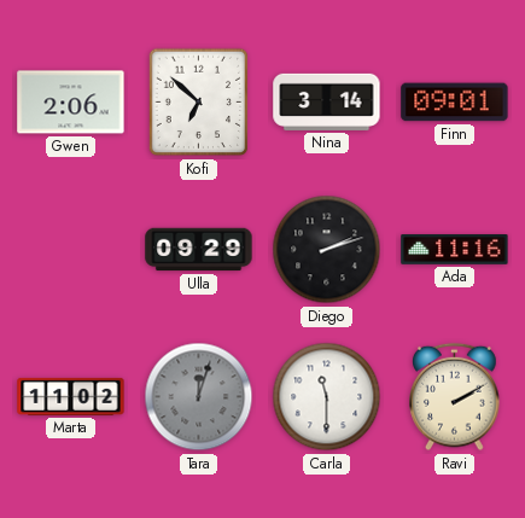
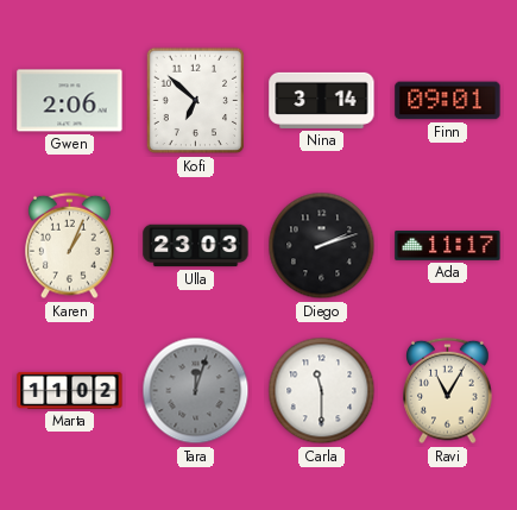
Karen: none -> 1:04
Ulla: 09:29 -> 23:03
Ada: 11:16 -> 11:17
Ravi: 2:10 -> 11:05
